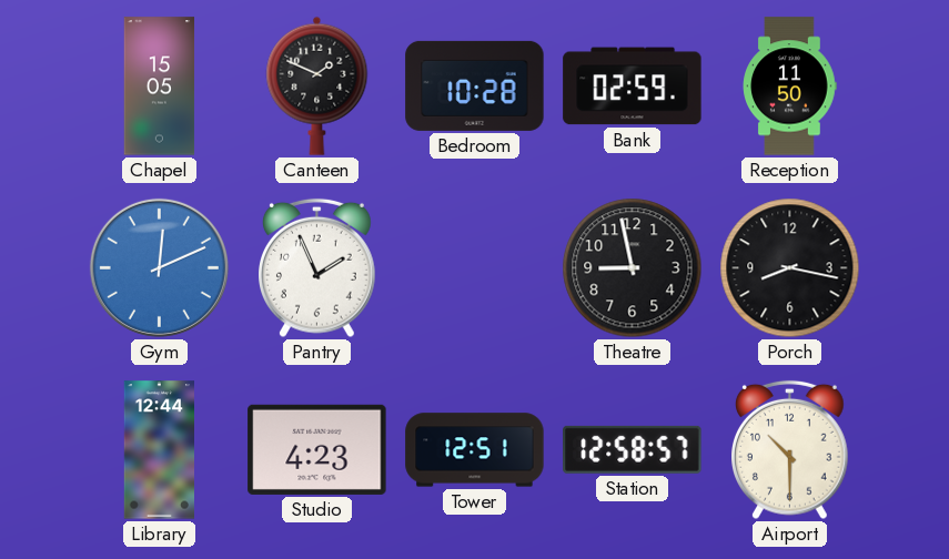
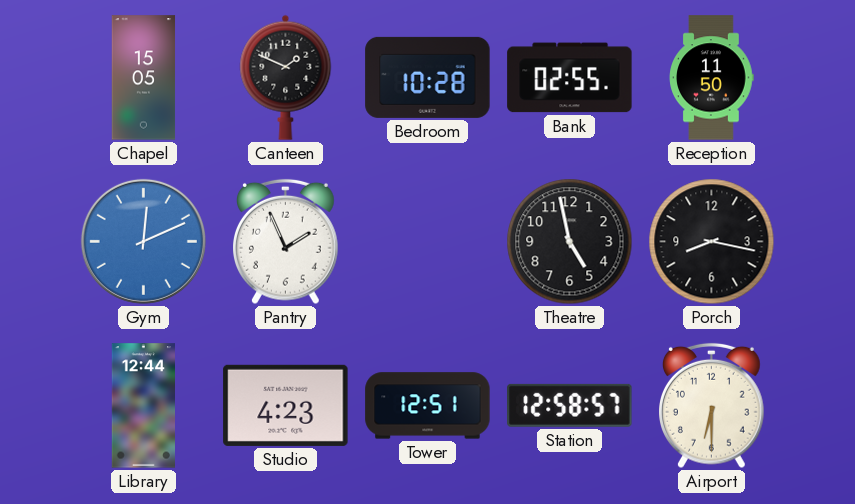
Bank: 02:59 -> 02:55
Theatre: 8:58 -> 4:58
Airport: 10:30 -> 6:30
